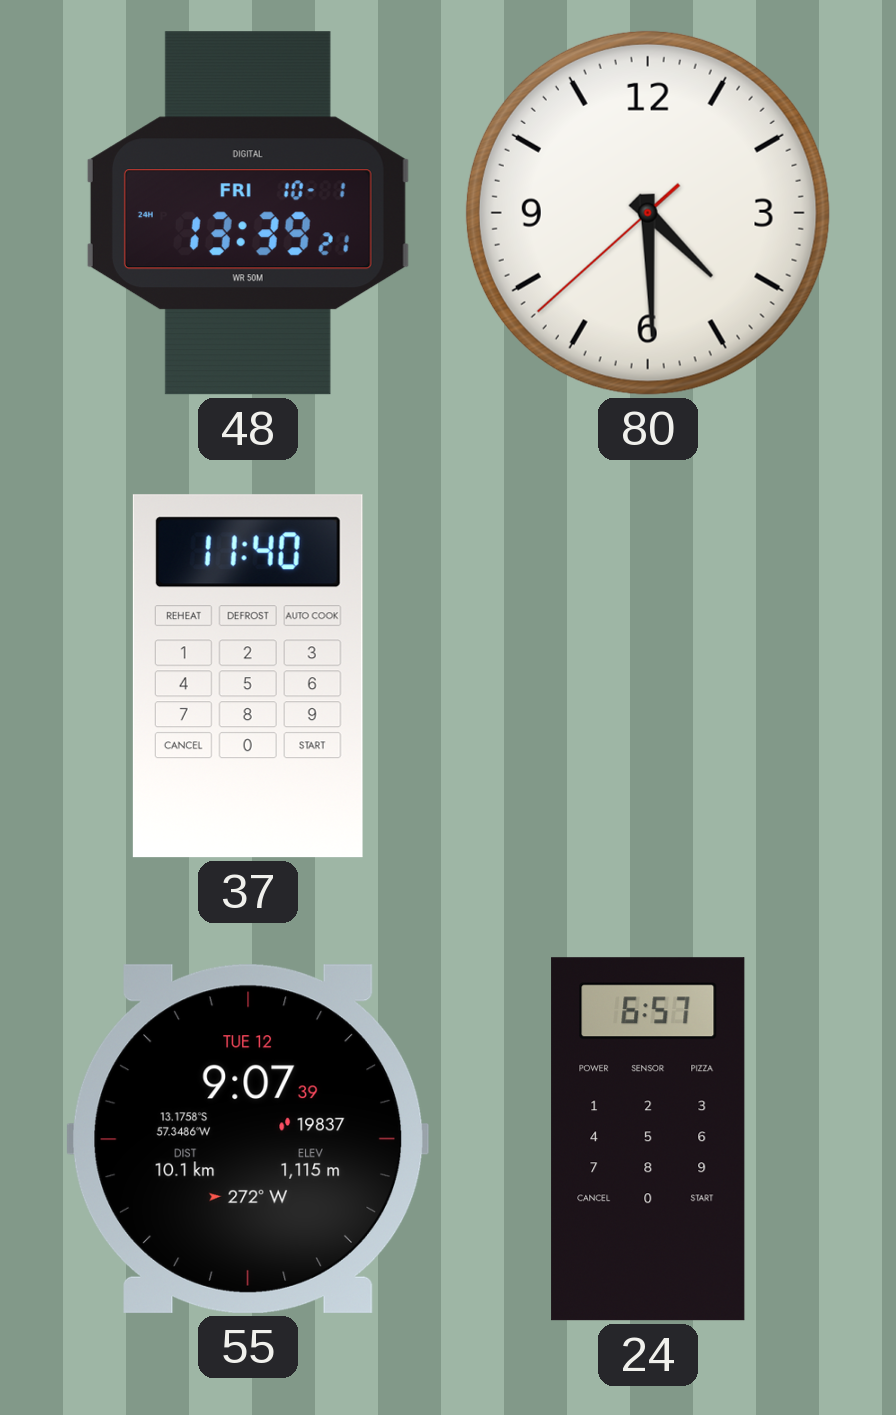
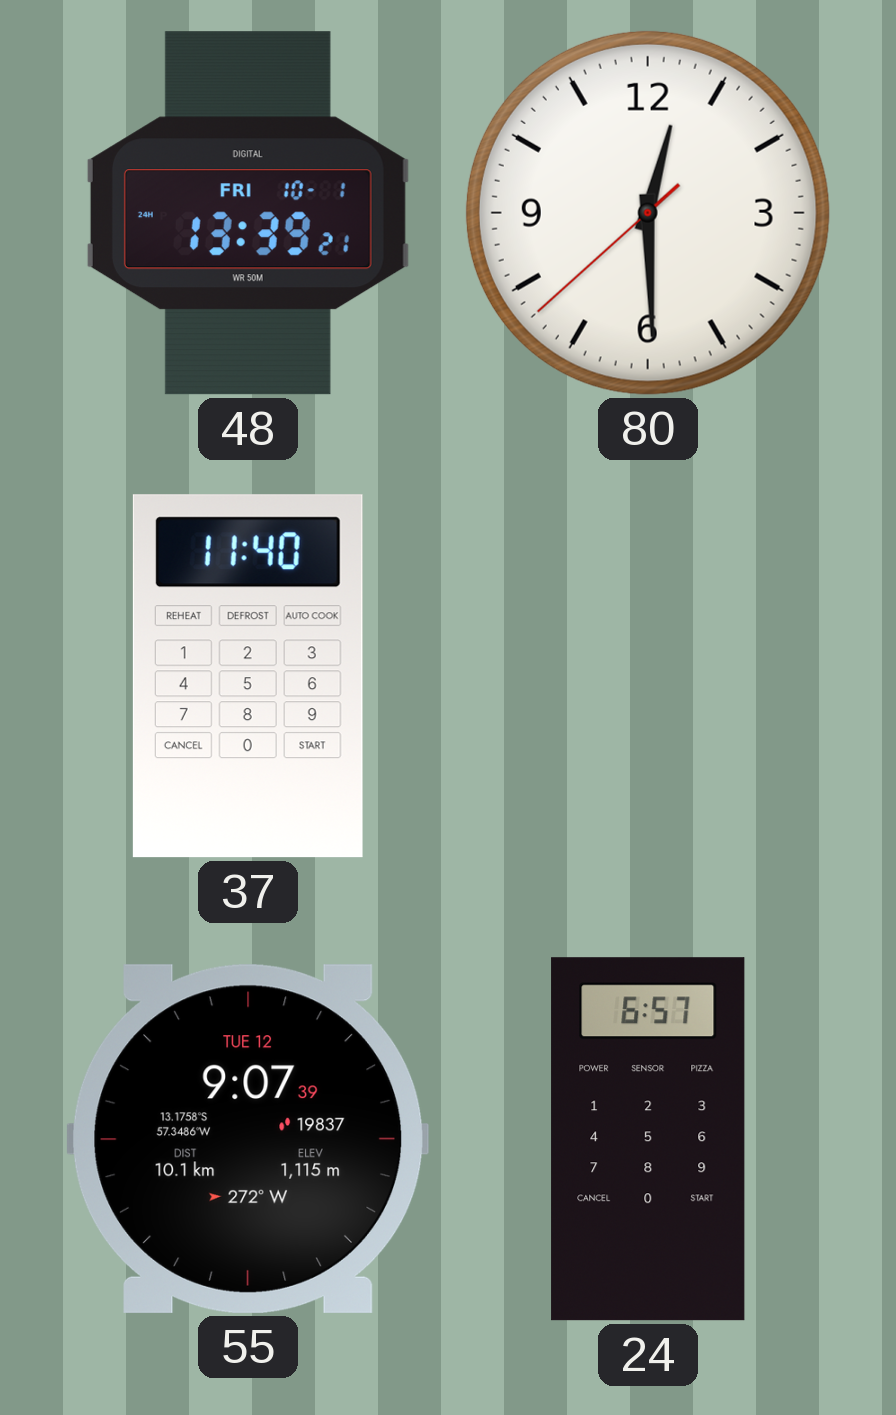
80: 4:29 -> 12:29
